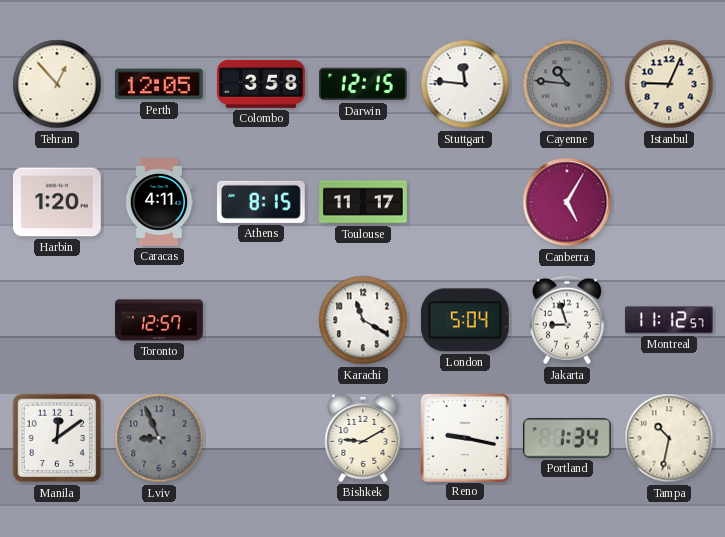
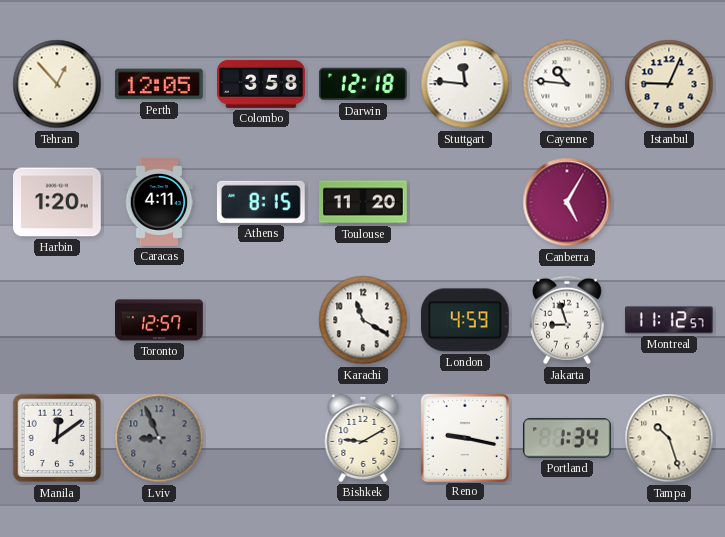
Darwin: 12:15 -> 12:18
Cayenne dial: grey -> white
Toulouse: 11:17 -> 11:20
London: 5:04 -> 4:59
Tampa: 10:32 -> 10:27
